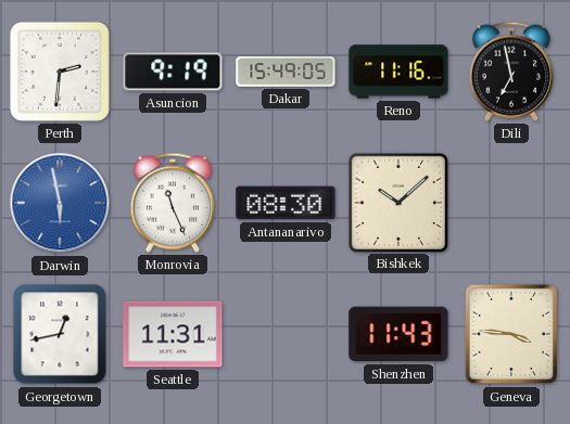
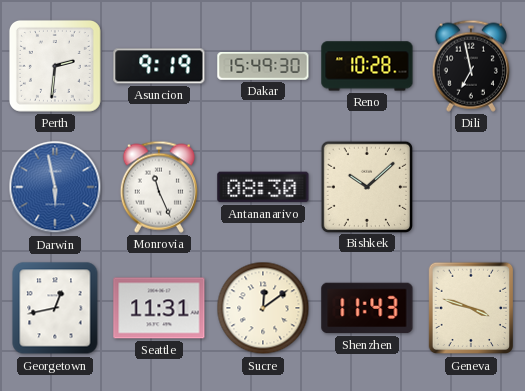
Dakar: 15:49:05 -> 15:49:30
Reno: 11:16 -> 10:28
Sucre: none -> 12:09
Geneva: 3:46 -> 3:48
